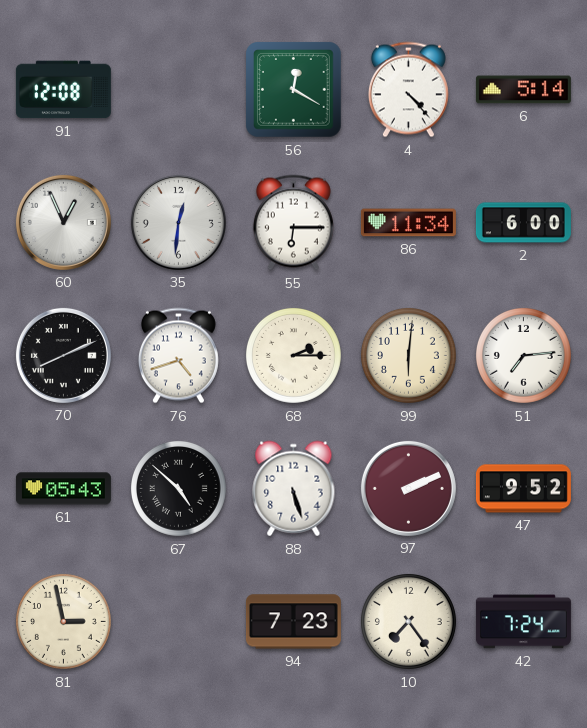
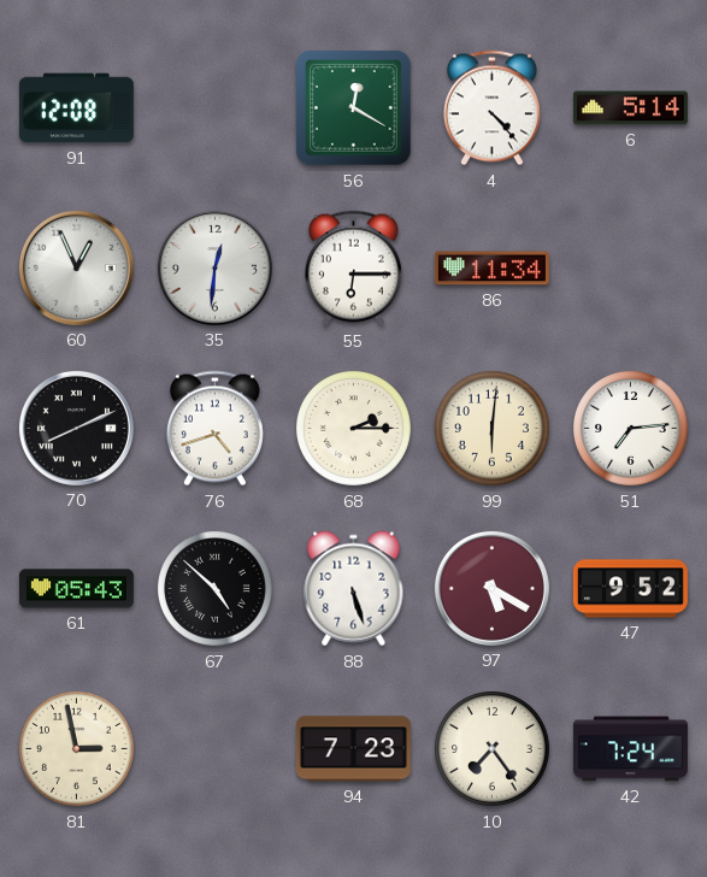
2: 6:00 -> none
97: 2:11 -> 5:20
